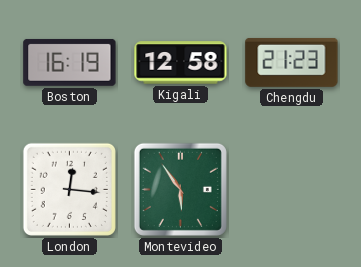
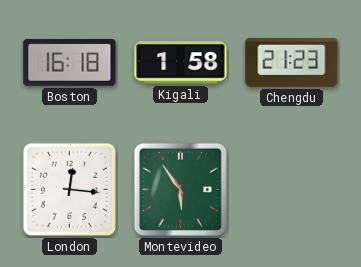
Boston: 16:19 -> 16:18
Kigali: 12:58 -> 1:58
